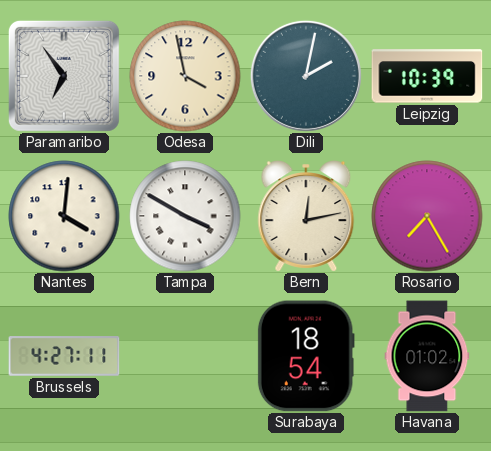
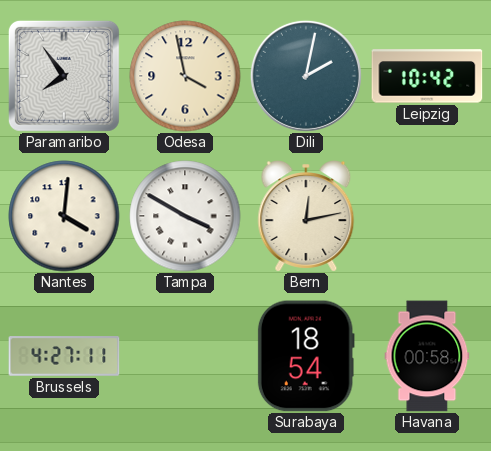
Paramaribo: 6:54 -> 7:54
Leipzig: 10:39 -> 10:42
Rosario: 7:25 -> none
Havana: 01:02 -> 00:58
